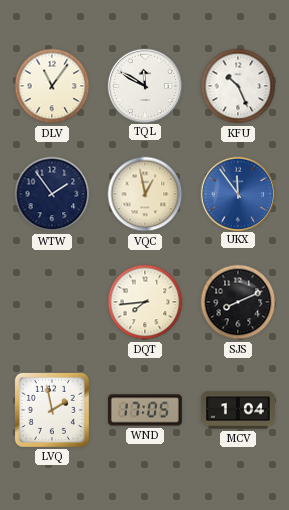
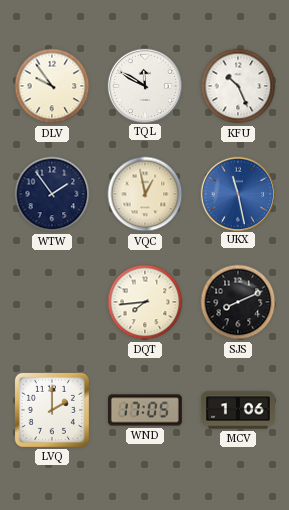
DLV: 11:06 -> 9:54
UKX: 11:54 -> 11:28
LVQ: 1:58 -> 2:00
MCV: 1:04 -> 1:06
